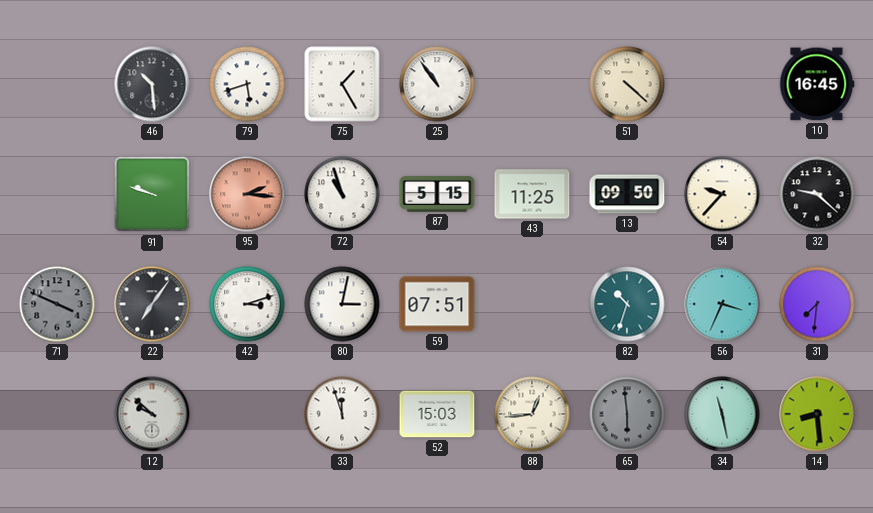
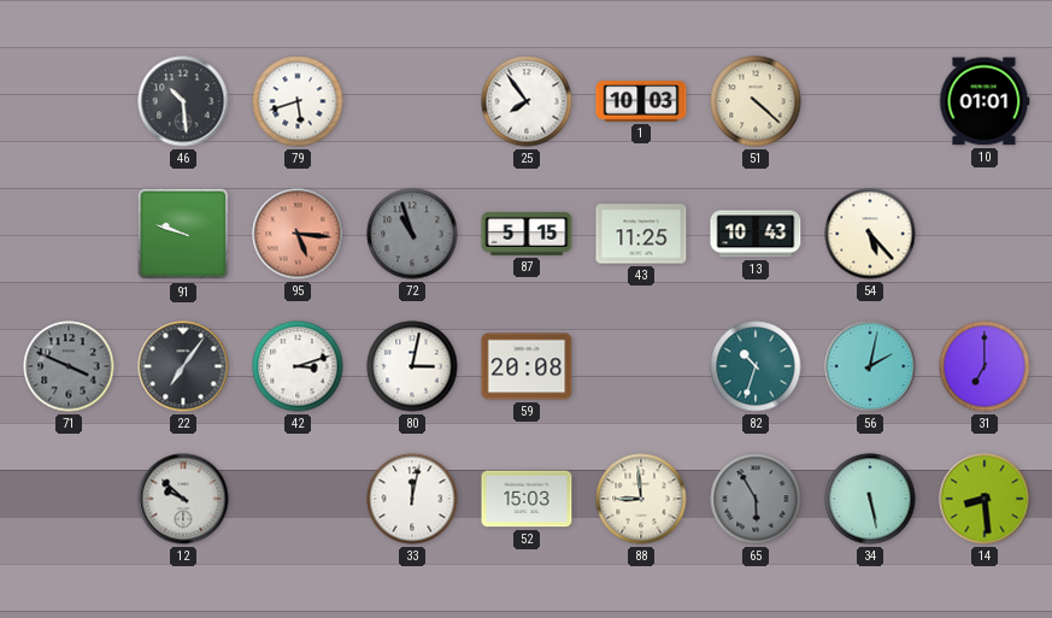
75: 1:25 -> none
25: 10:54 -> 7:54
1: none -> 10:03
10: 16:45 -> 01:01
95: 2:16 -> 5:16
72 dial: white -> grey
13: 09:50 -> 10:43
54: 9:37 -> 5:23
32: 9:22 -> none
59: 07:51 -> 20:08
56: 3:34 -> 2:02
31: 7:31 -> 7:00
33: 11:57 -> 12:02
88: 12:44 -> 8:59
65: 5:59 -> 5:55
34: 11:28 -> 5:28
